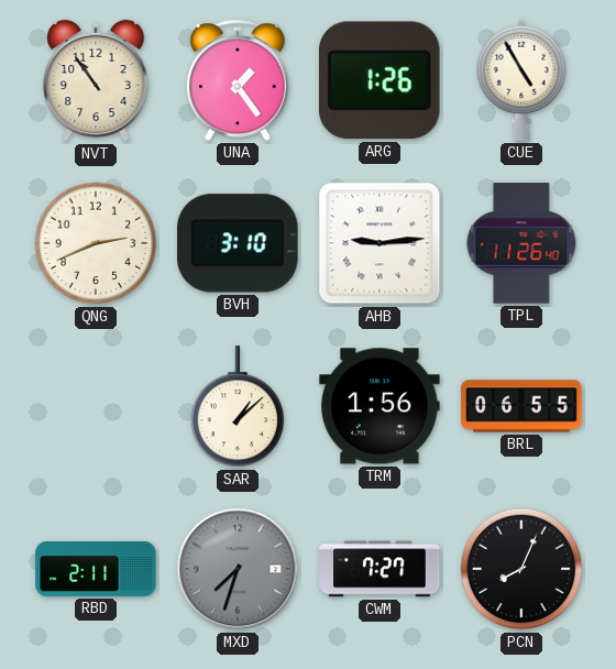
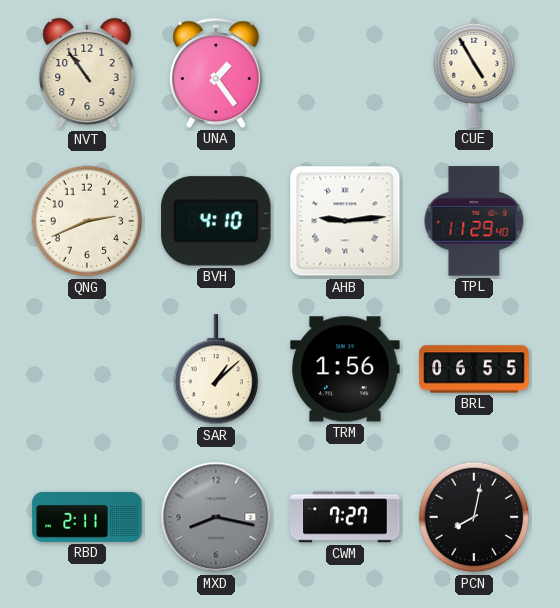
ARG: 1:26 -> none
BVH: 3:10 -> 4:10
TPL: 11:26 -> 11:29
MXD: 7:33 -> 8:17
PCN: 8:04 -> 8:02
